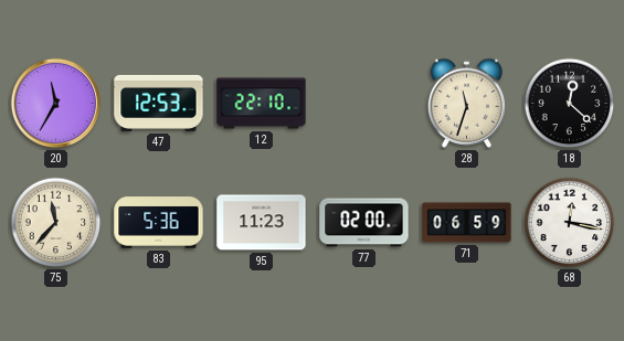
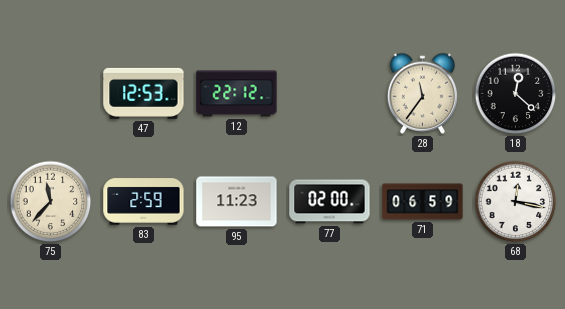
20: 11:35 -> none
12: 22:10 -> 22:12
28: 11:33 -> 11:36
83: 5:36 -> 2:59
